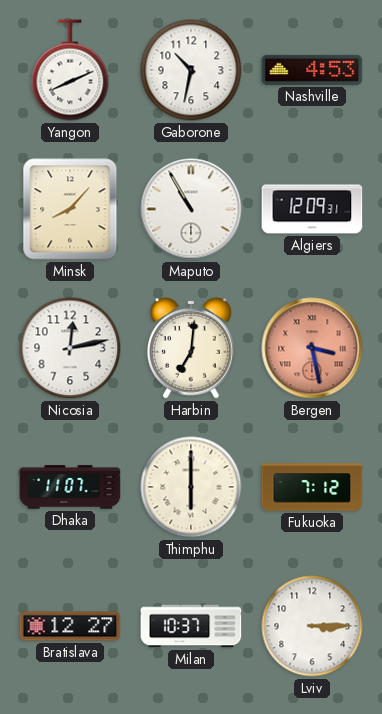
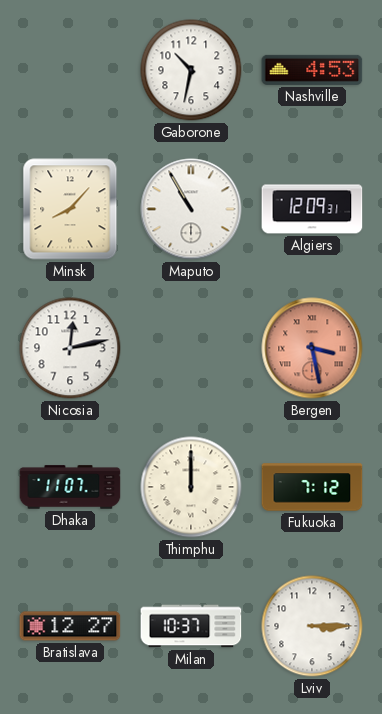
Yangon: 8:11 -> none
Harbin: 7:01 -> none
Thimphu: 6:00 -> 12:00
